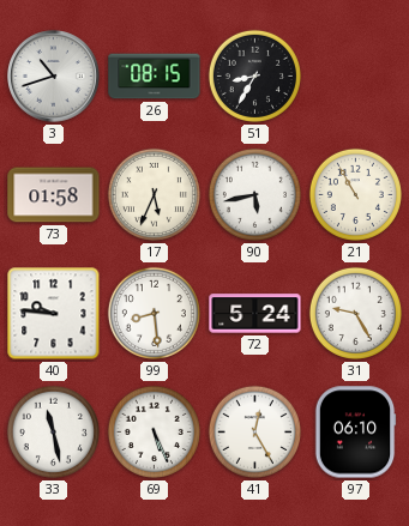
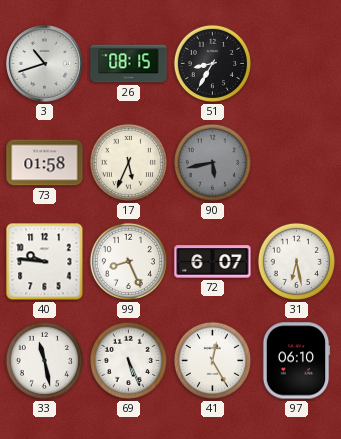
90 dial: white -> grey
21: 10:55 -> none
99: 8:29 -> 8:26
72: 5:24 -> 6:07
31: 9:25 -> 6:28
